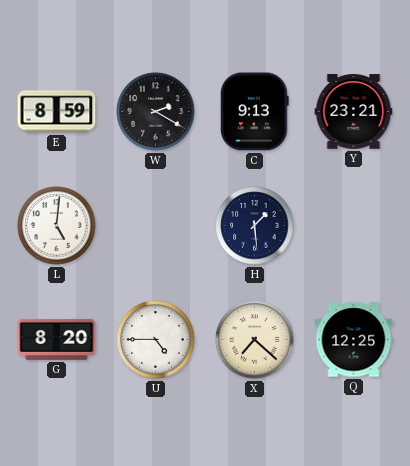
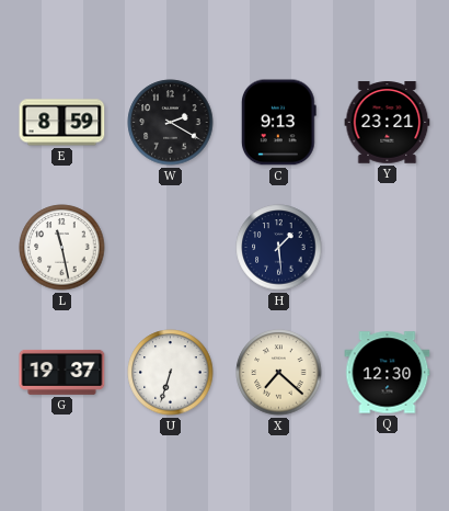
L: 5:01 -> 11:28
G: 8:20 -> 19:37
U: 4:45 -> 6:33
Q: 12:25 -> 12:30
